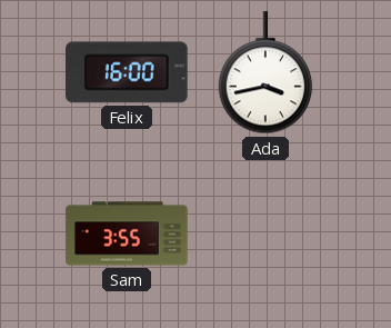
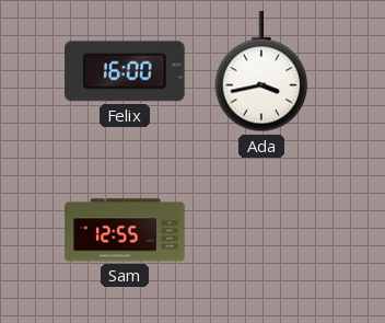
Sam: 3:55 -> 12:55
